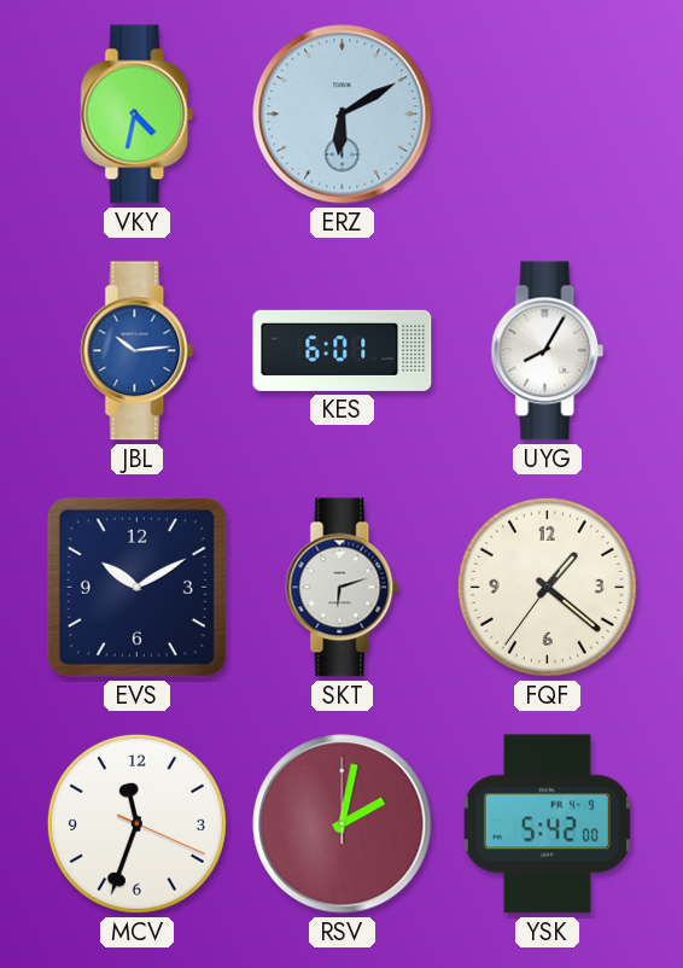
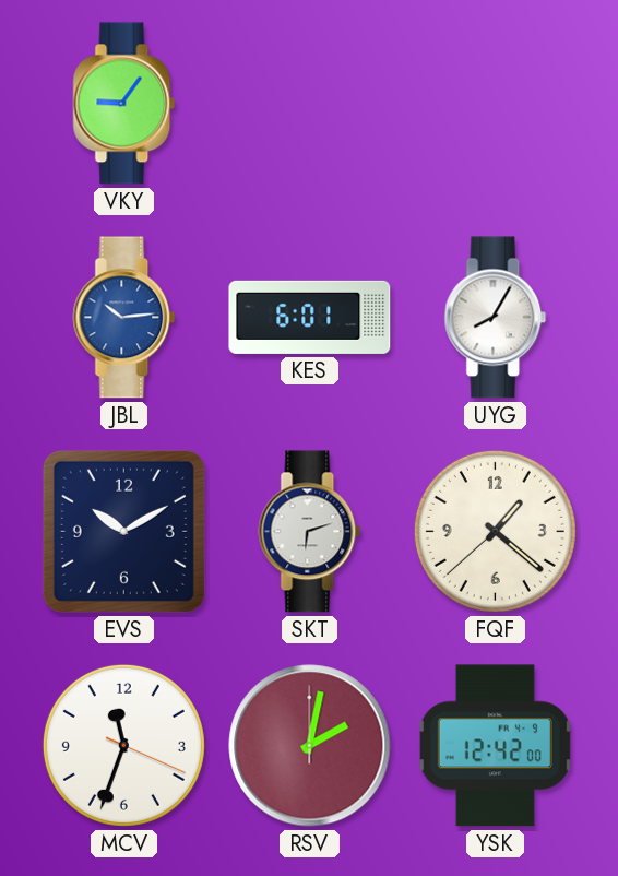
VKY: 4:32 -> 9:06
ERZ: 6:10 -> none
FQF: 1:21:36 -> 1:21:38
YSK: 5:42 -> 12:42
